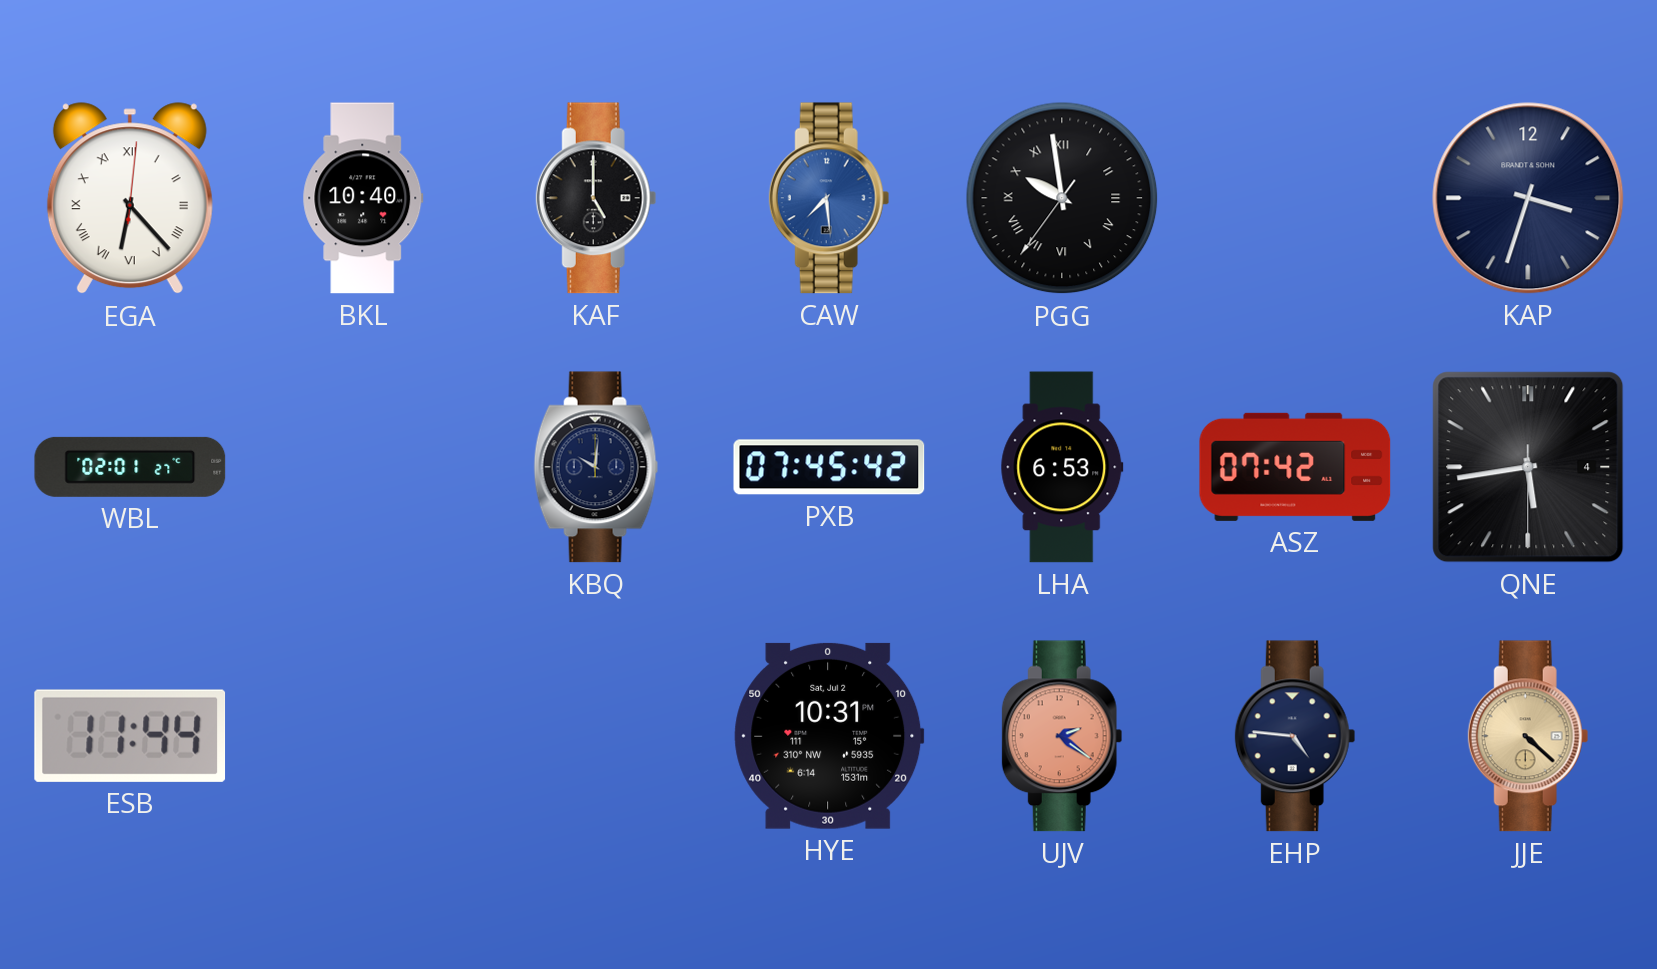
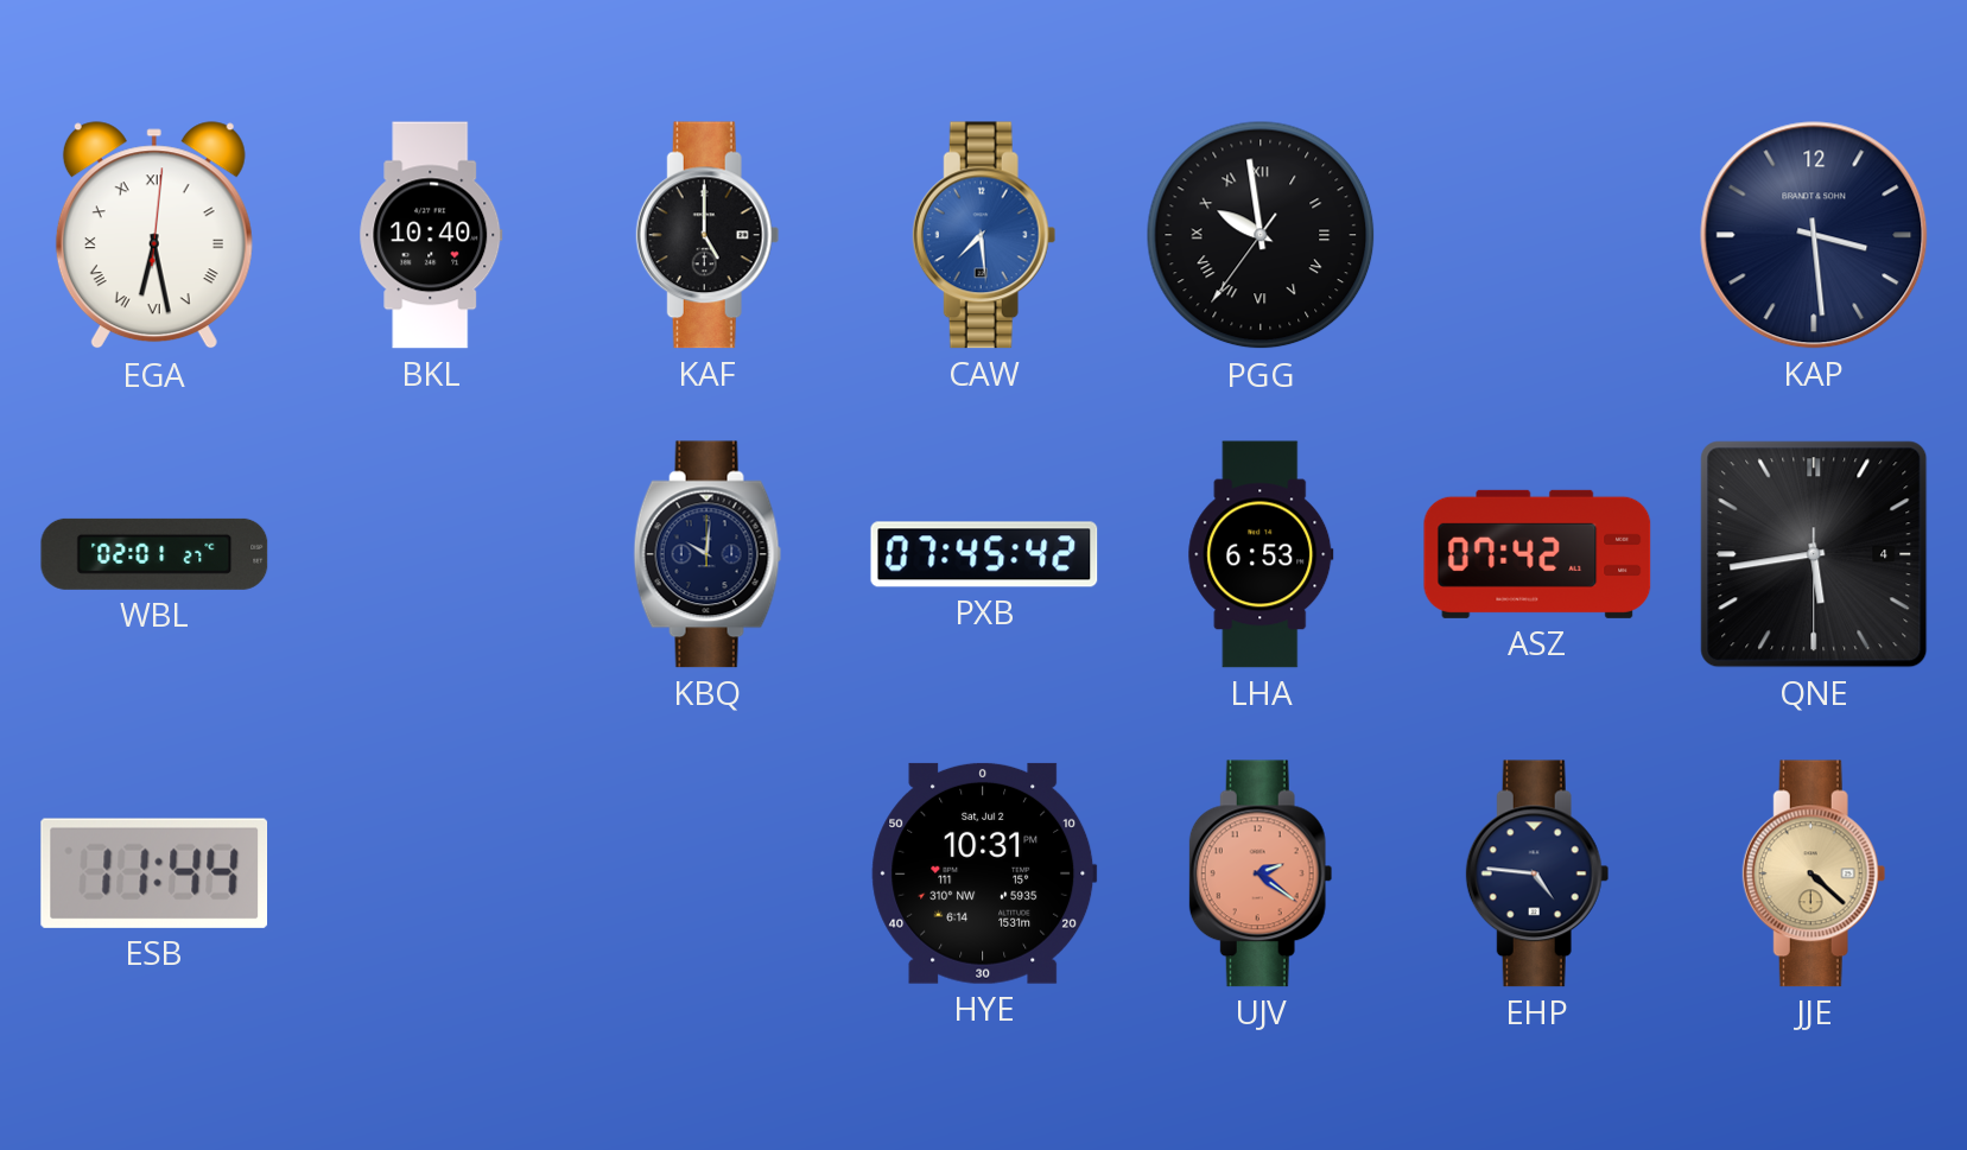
EGA: 6:23 -> 6:28
KAP: 3:33 -> 3:29
